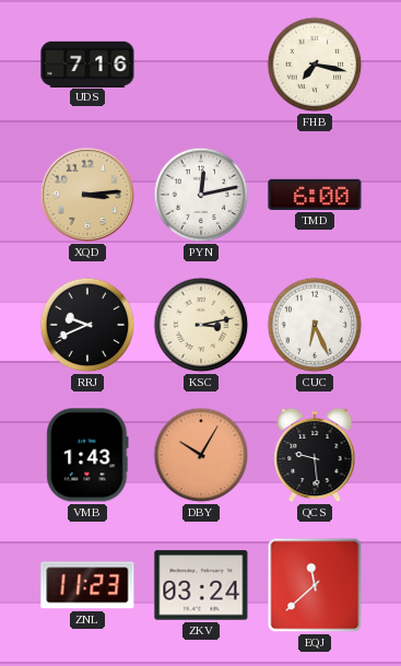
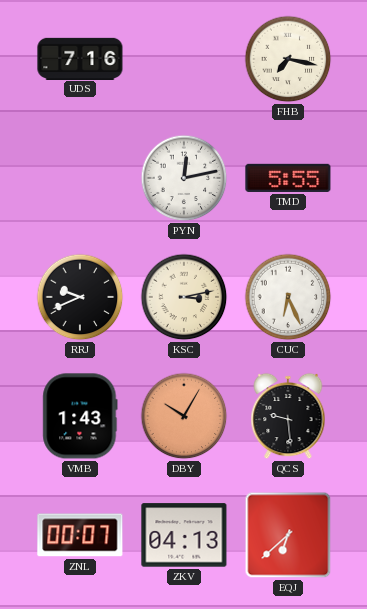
XQD: 3:14 -> none
TMD: 6:00 -> 5:55
ZNL: 11:23 -> 00:07
ZKV: 03:24 -> 04:13
EQJ: 11:38 -> 6:38
